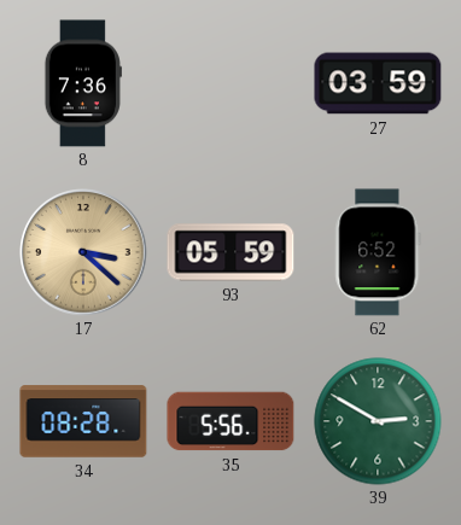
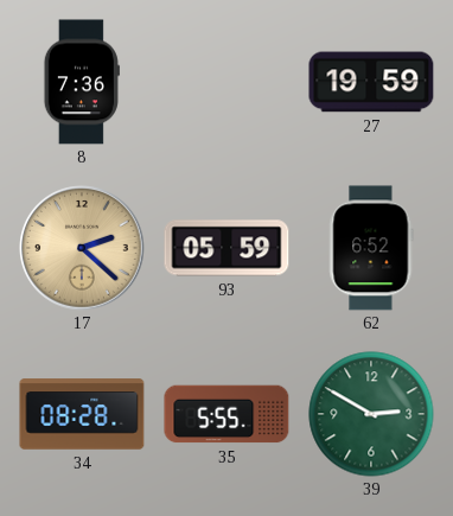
27: 03:59 -> 19:59
17: 3:22 -> 2:22
35: 5:56 -> 5:55
